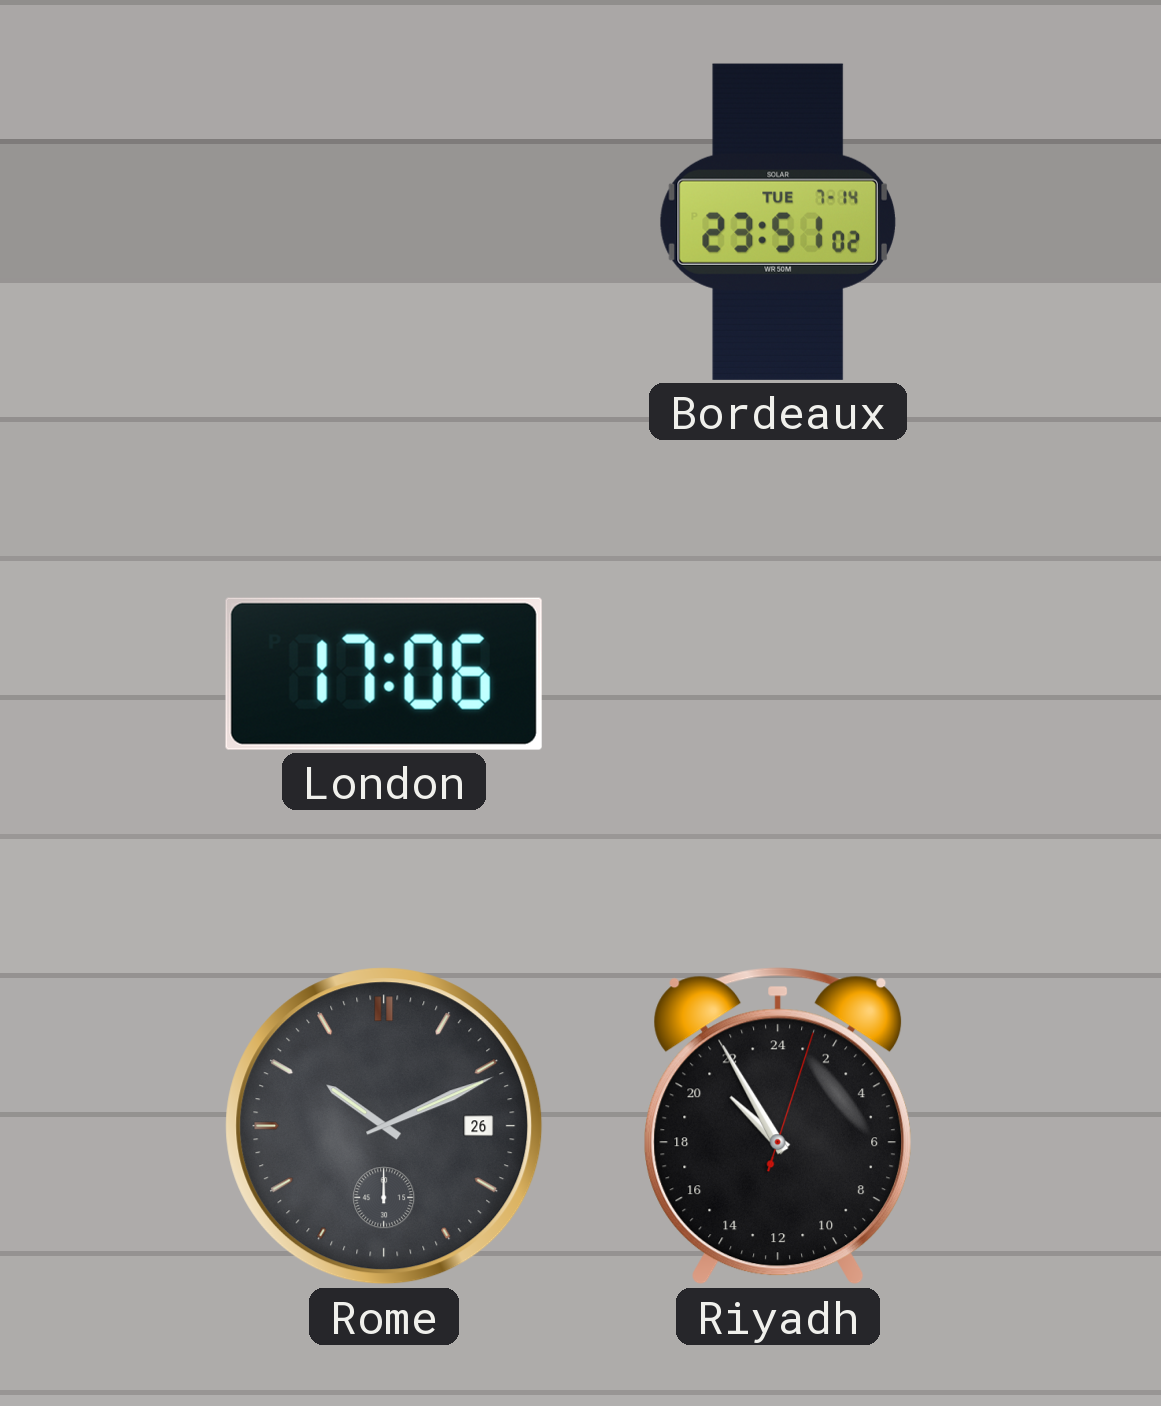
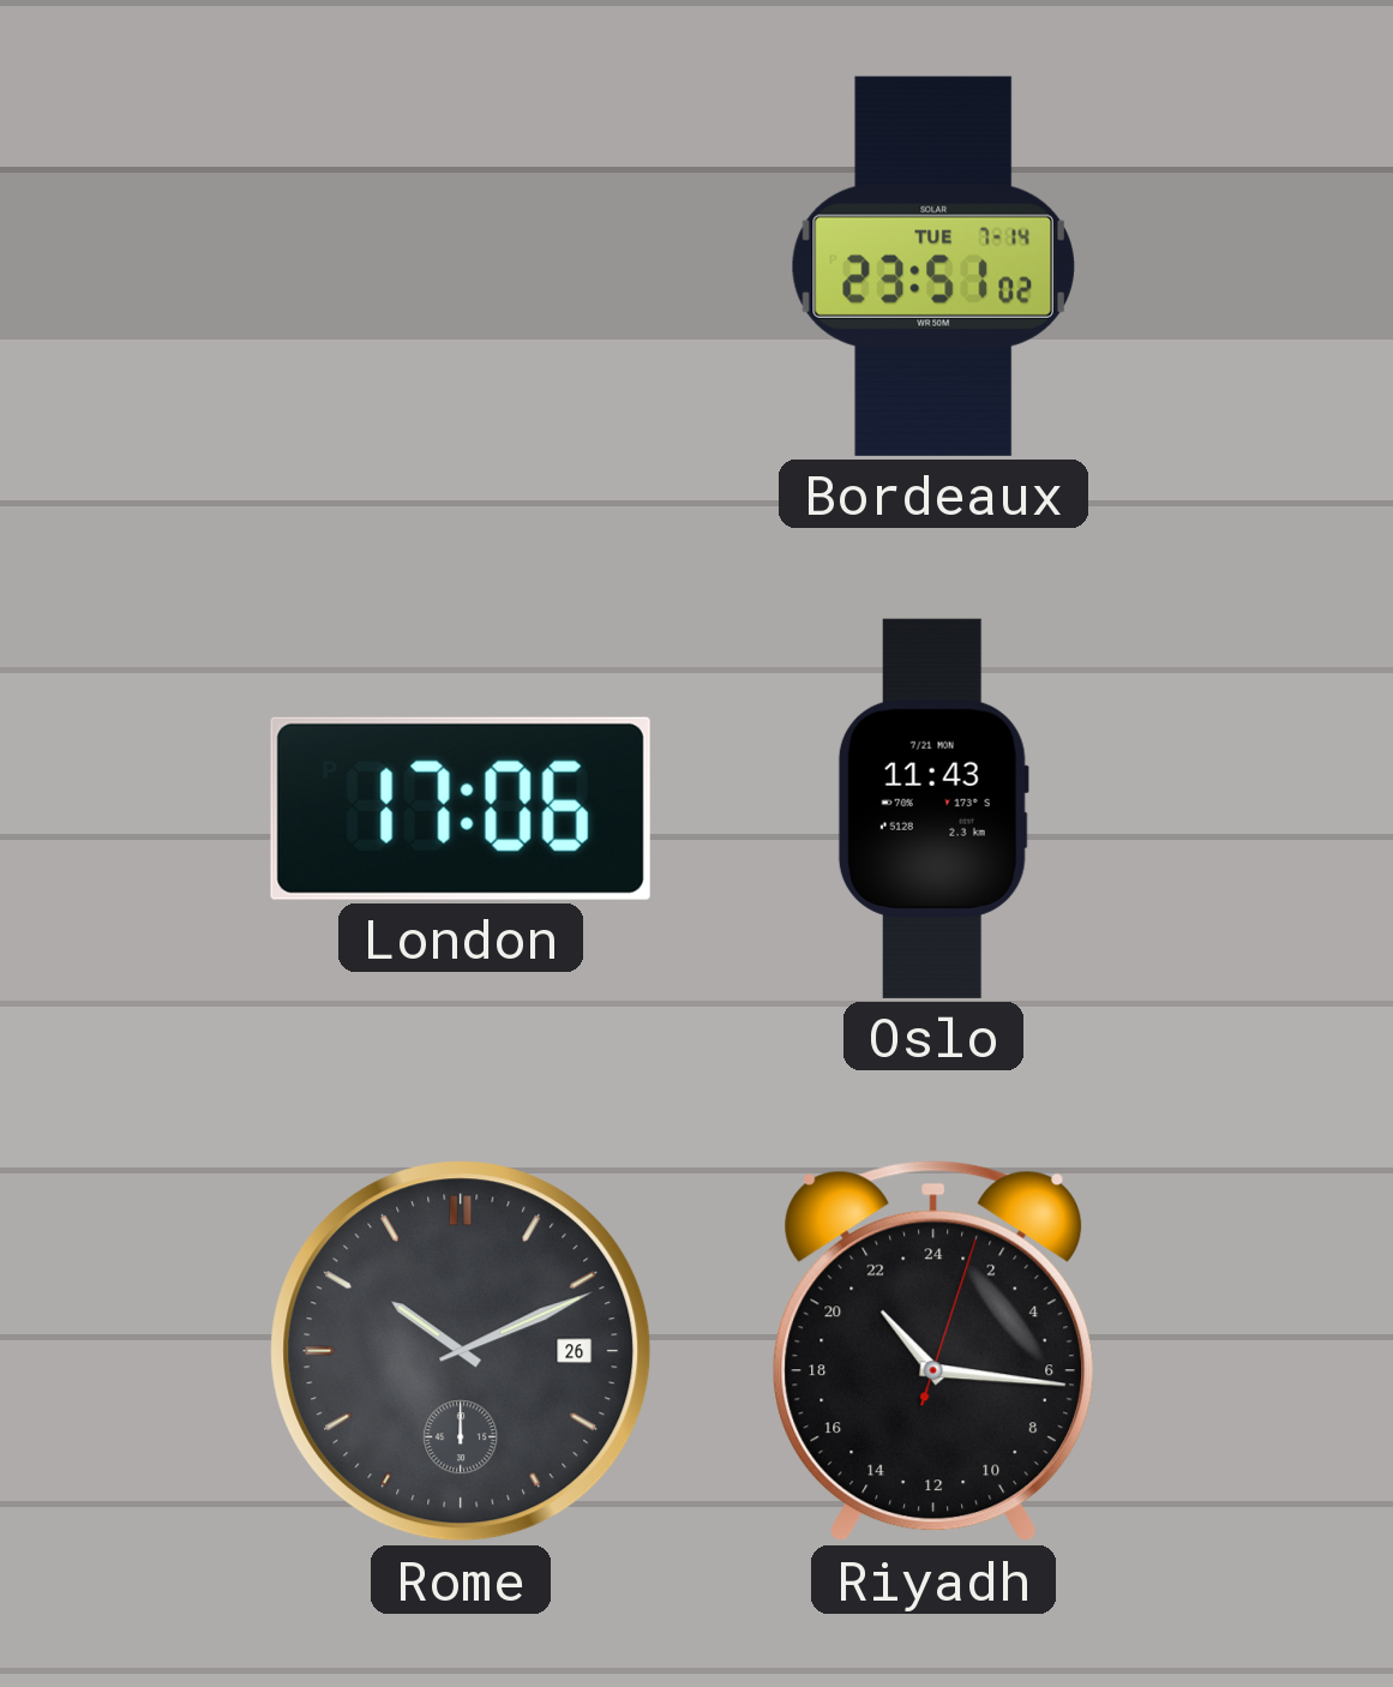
Oslo: none -> 11:43
Riyadh: 20:55 -> 21:16
